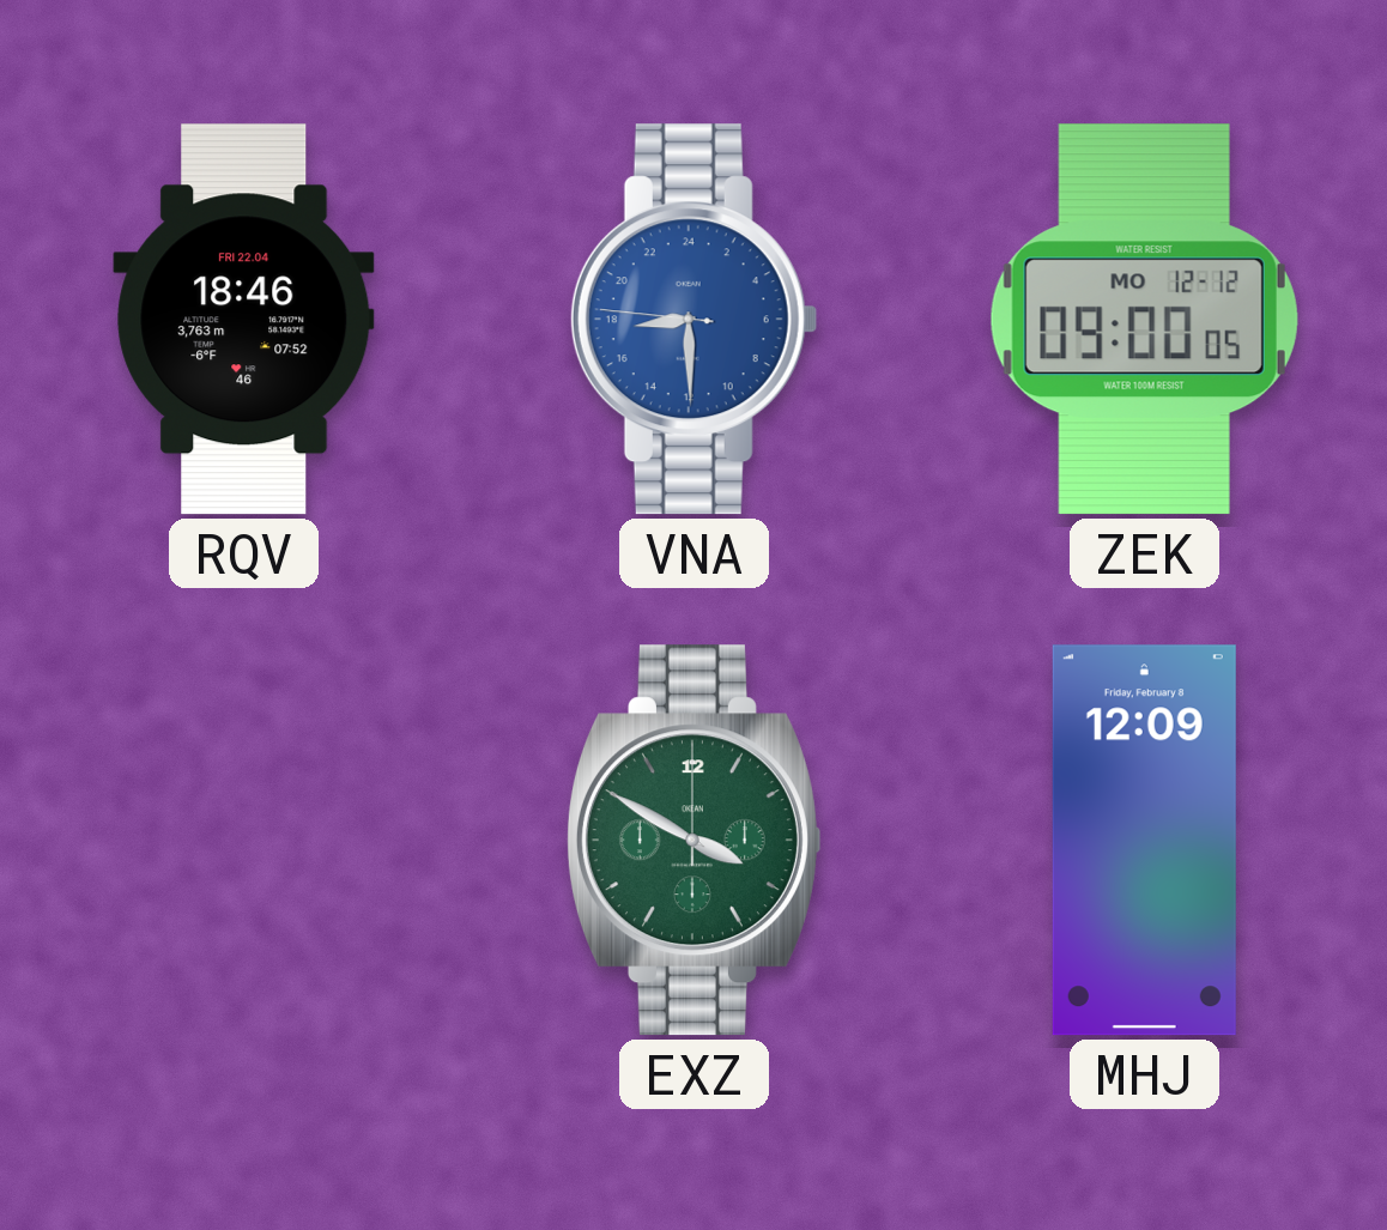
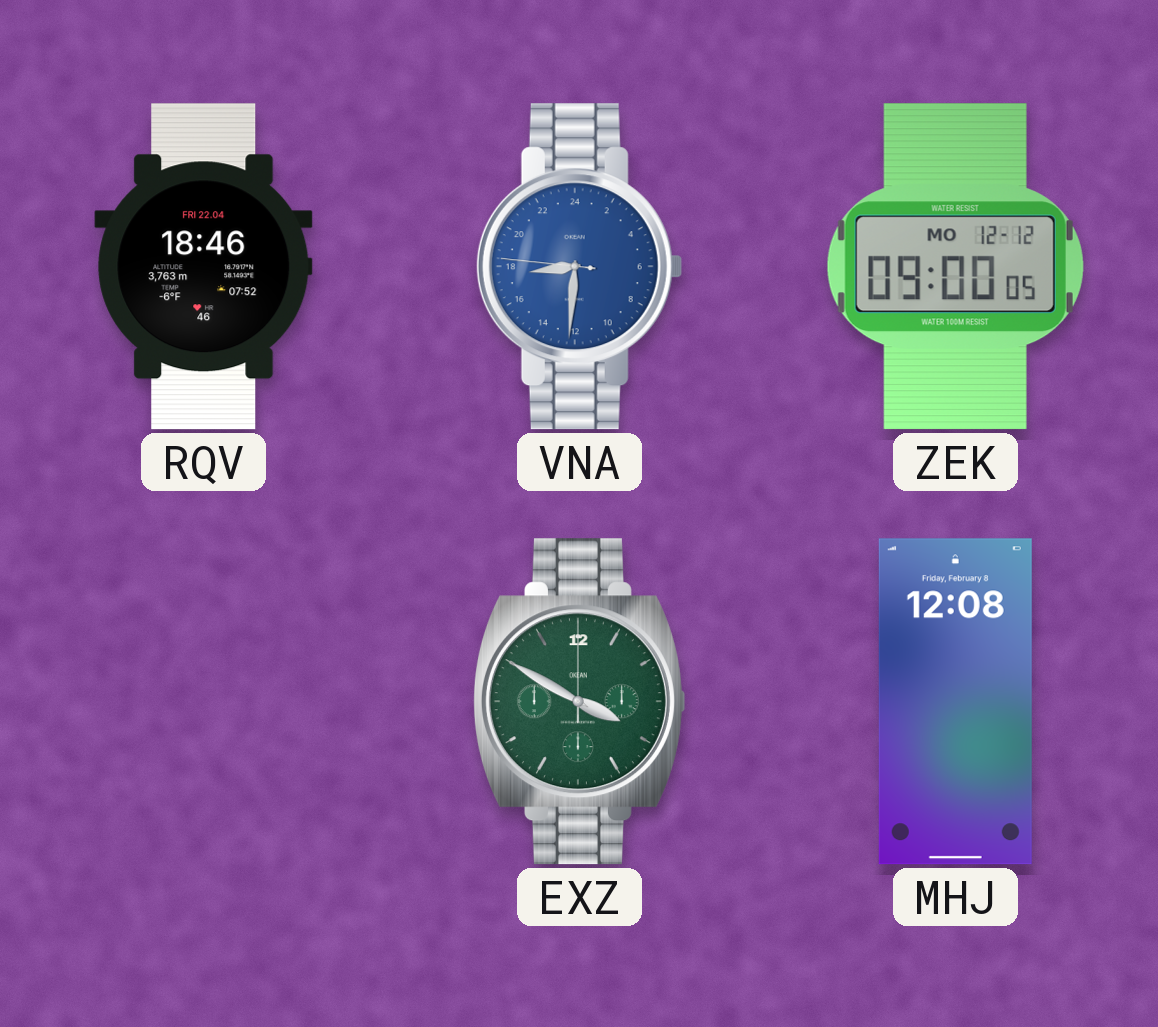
VNA: 17:29 -> 17:30
MHJ: 12:09 -> 12:08
